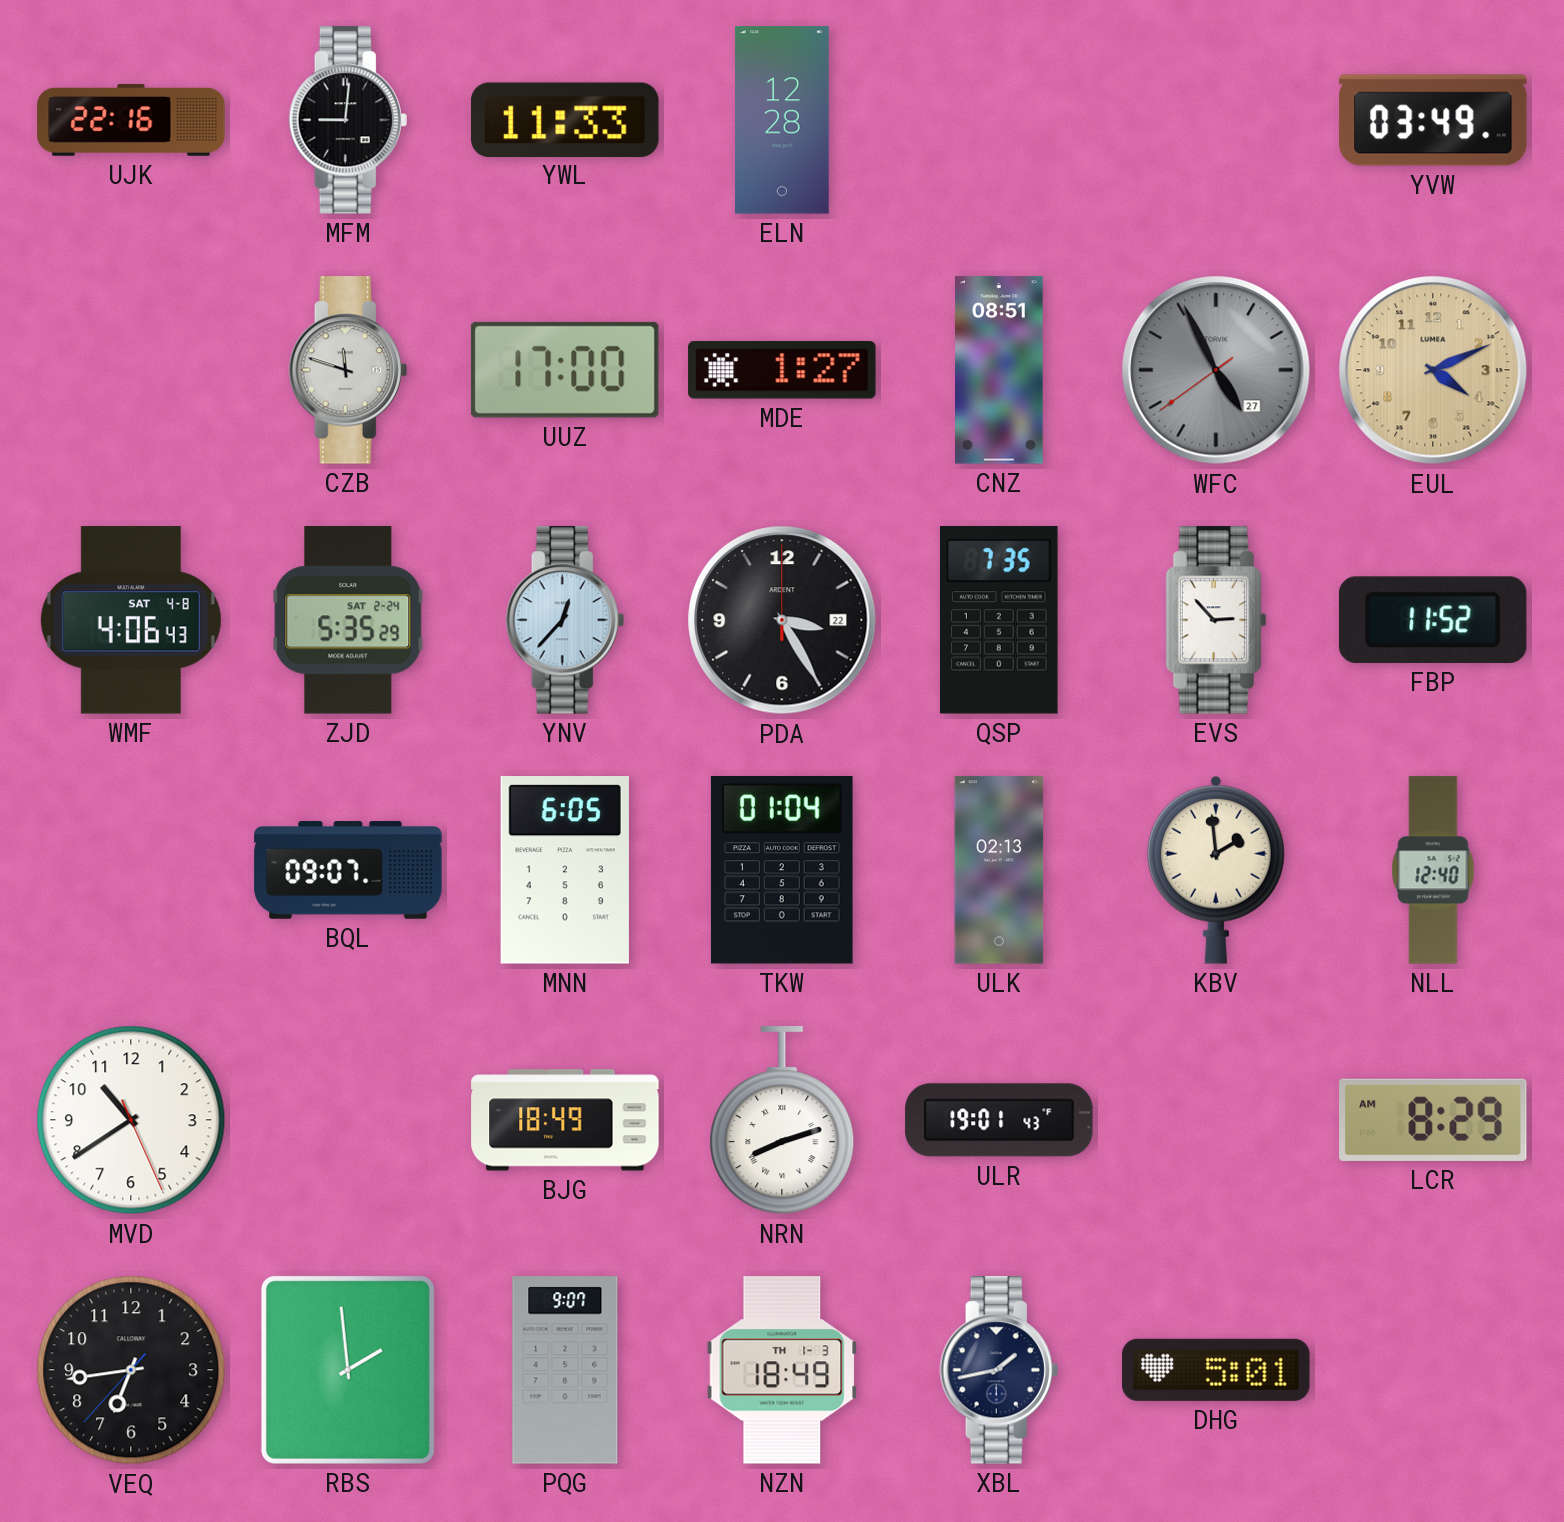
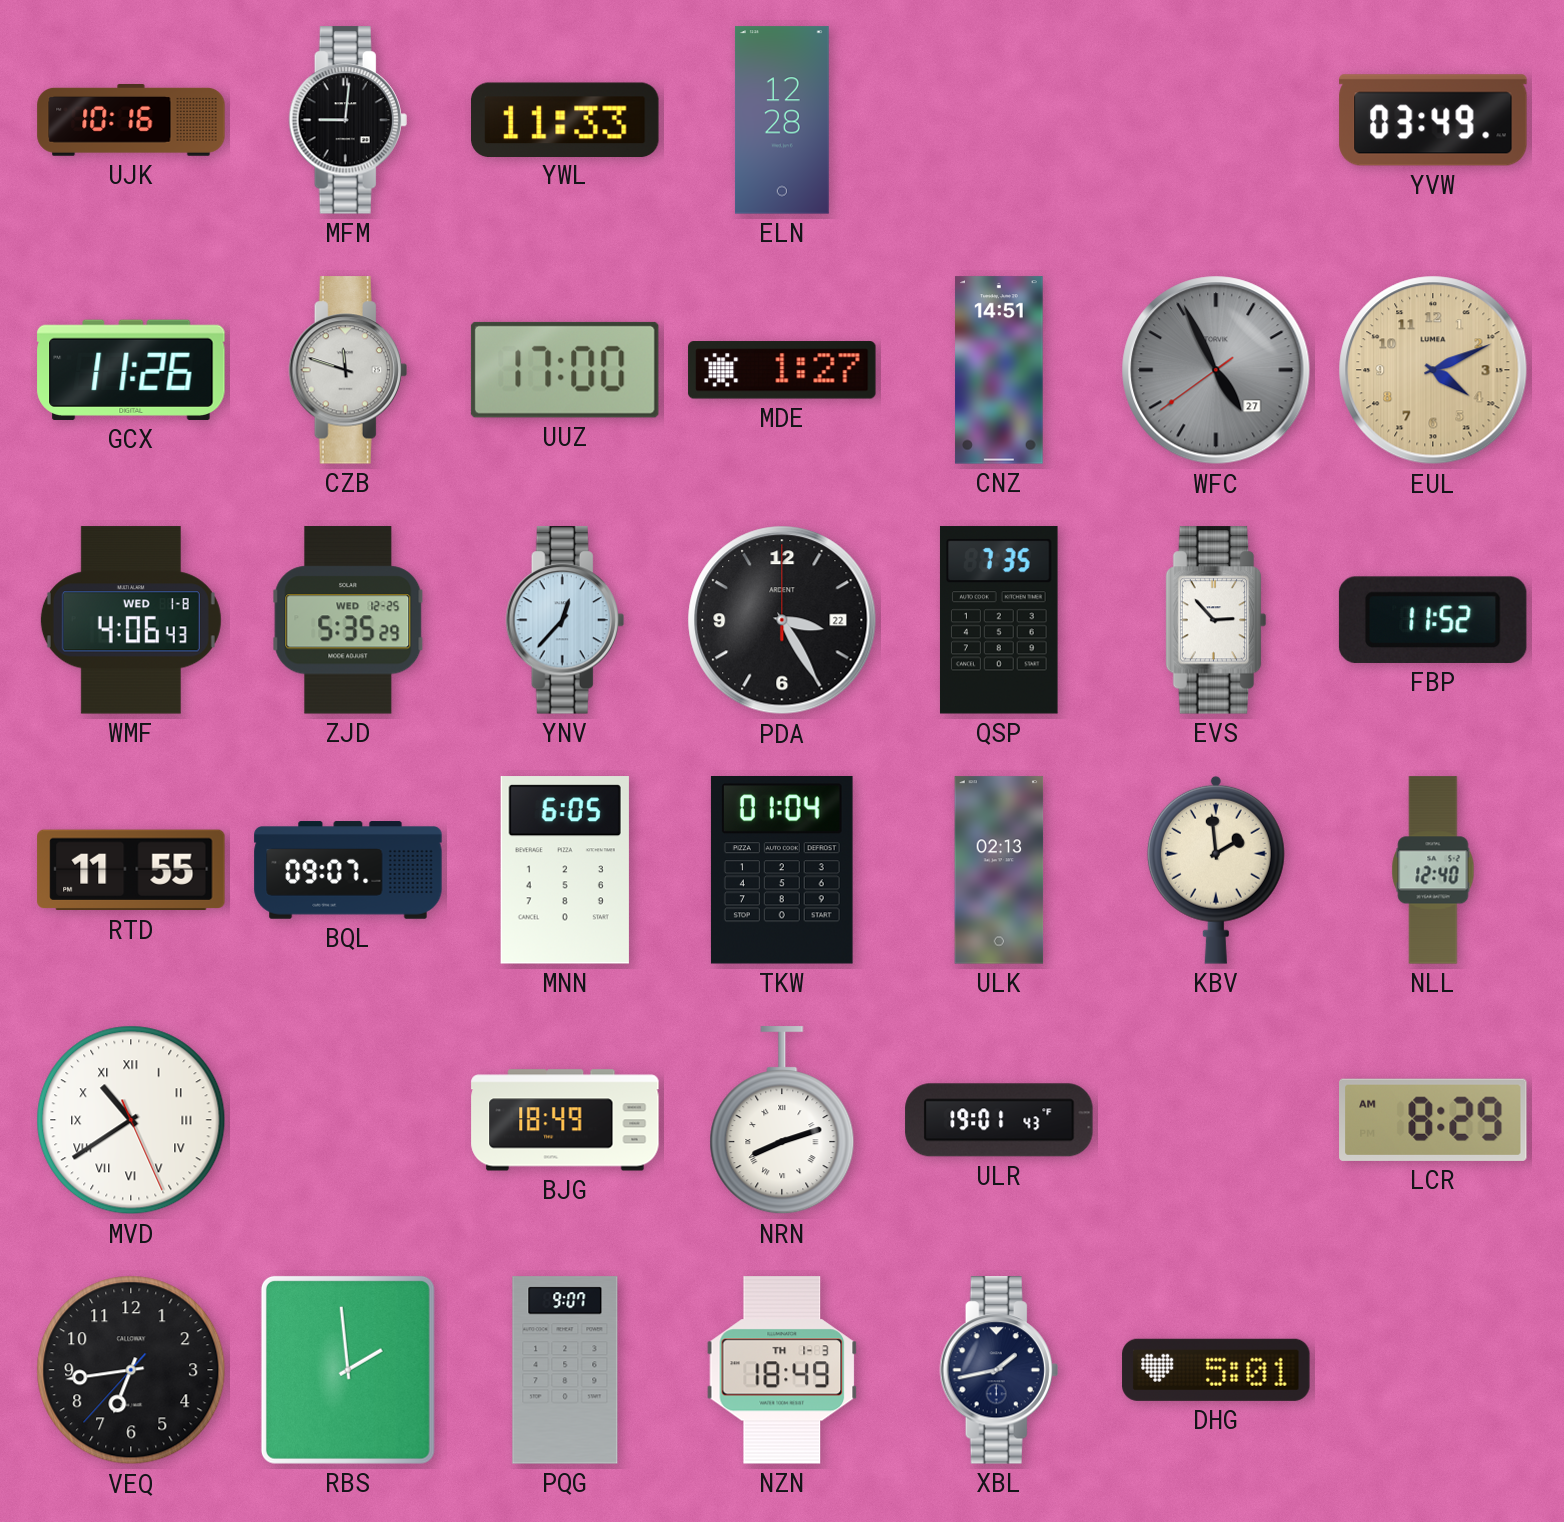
UJK: 22:16 -> 10:16
GCX: none -> 11:26
CNZ: 08:51 -> 14:51
WMF date: SAT 4-8 -> WED 1-8
ZJD date: SAT 2-24 -> WED 12-25
RTD: none -> 11:55
MVD numerals: Arabic -> Roman
